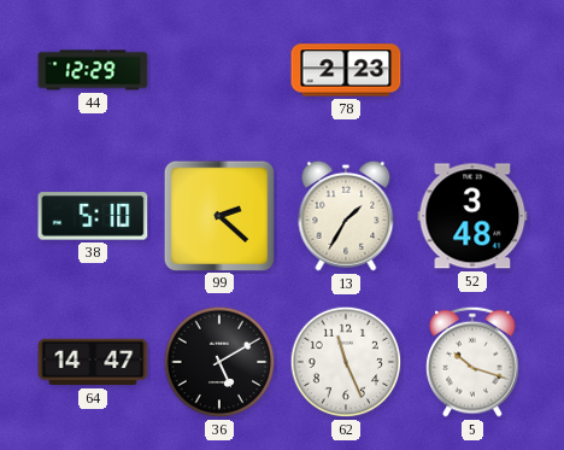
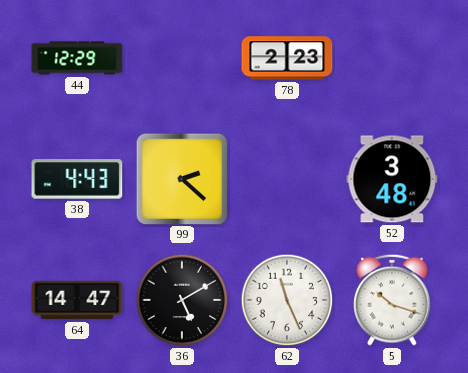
38: 5:10 -> 4:43
13: 1:35 -> none
